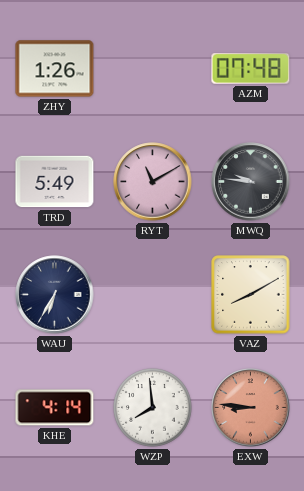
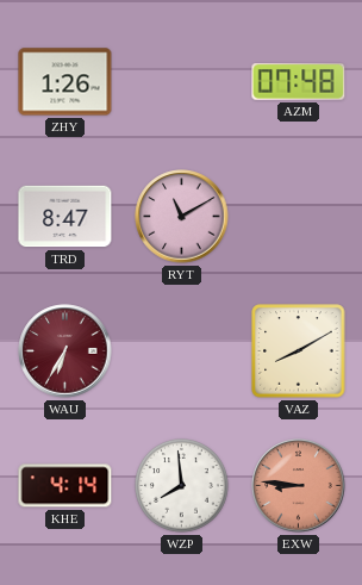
TRD: 5:49 -> 8:47
MWQ: 9:46 -> none
WAU dial: navy -> burgundy
